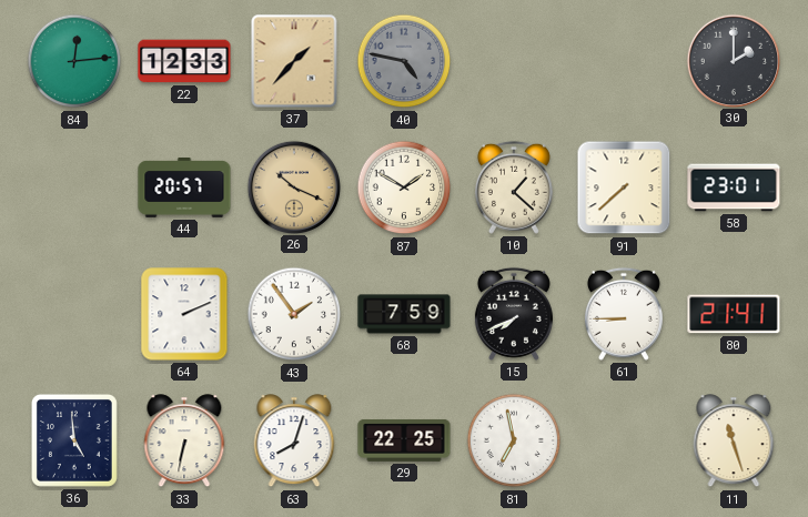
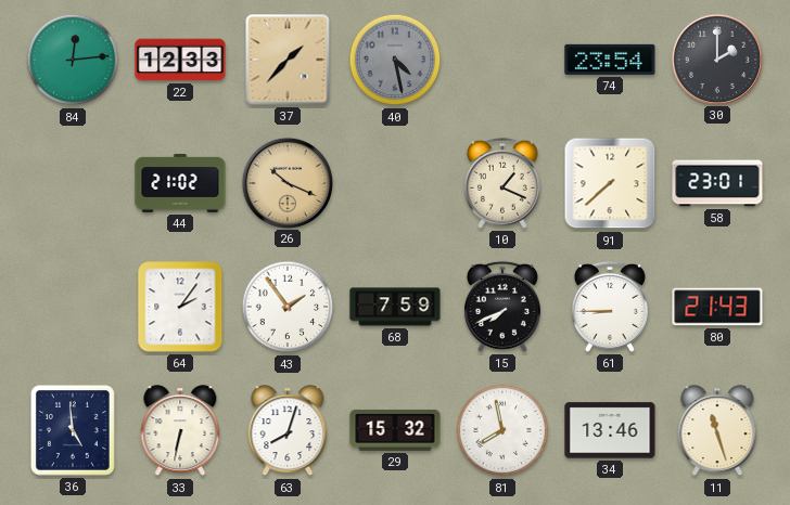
40: 4:47 -> 4:28
74: none -> 23:54
44: 20:57 -> 21:02
87: 1:50 -> none
10: 1:22 -> 1:19
64: 2:11 -> 2:06
80: 21:41 -> 21:43
29: 22:25 -> 15:32
81: 6:58 -> 7:58
34: none -> 13:46
